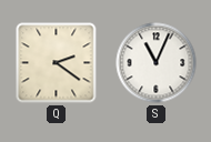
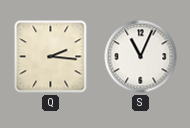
Q: 2:21 -> 2:16
